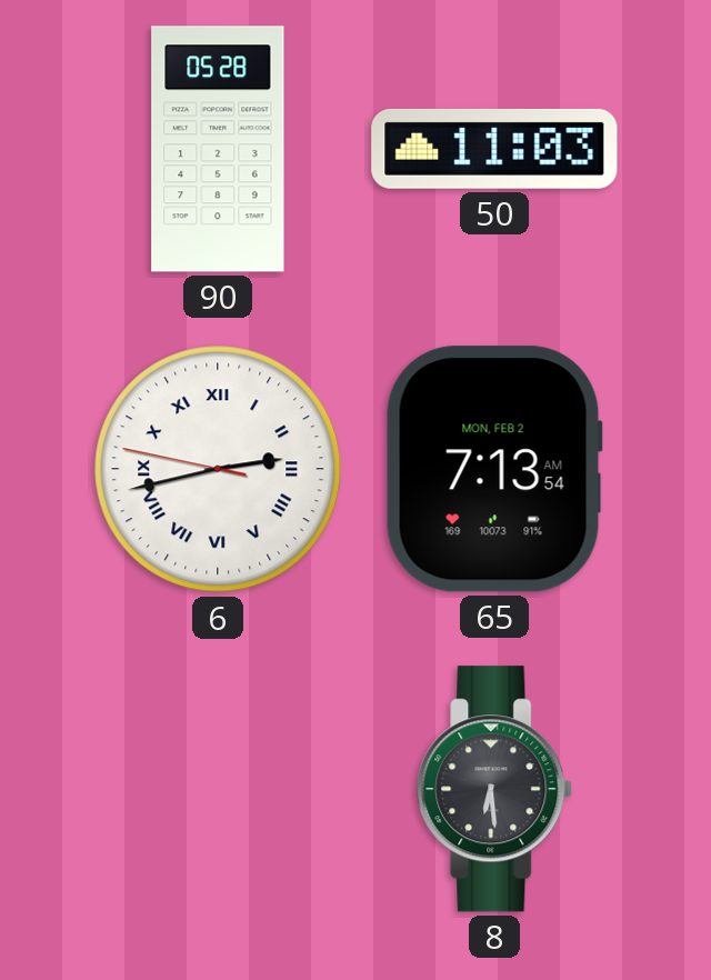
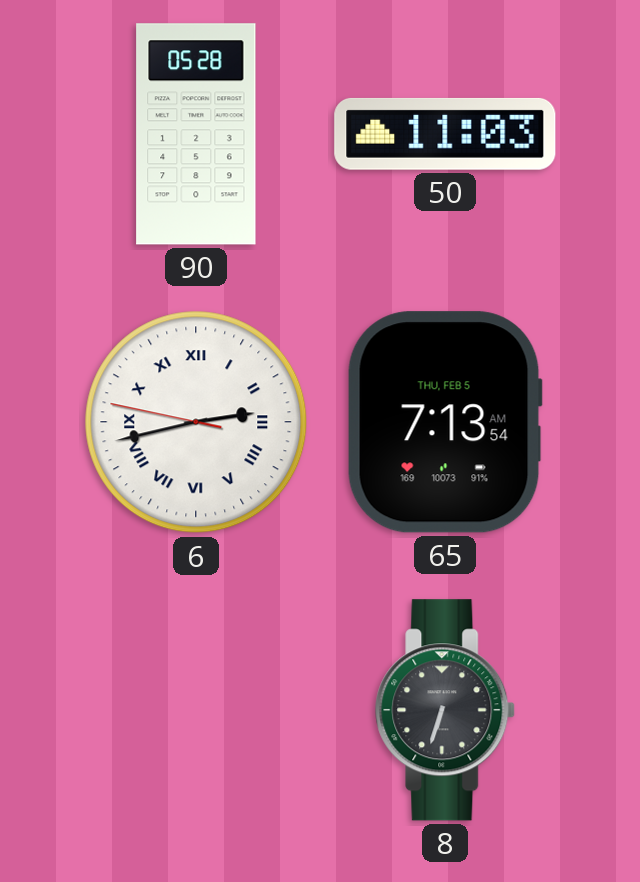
65 date: MON, FEB 2 -> THU, FEB 5
8: 6:29 -> 6:33
